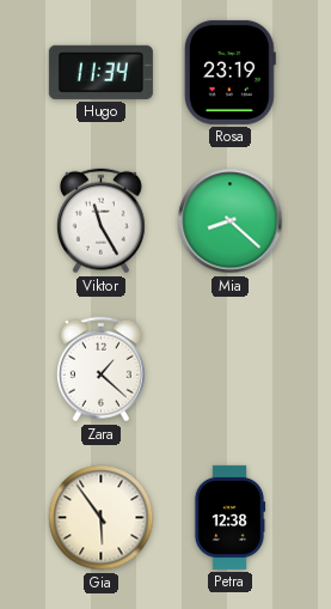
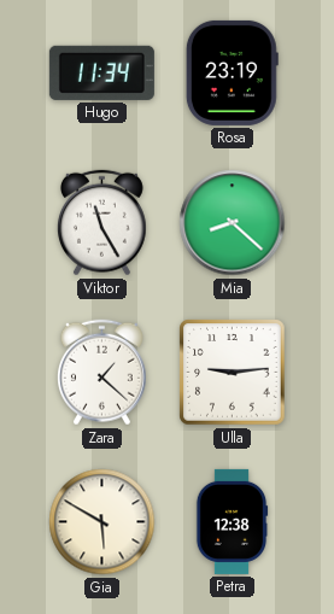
Ulla: none -> 9:14
Gia: 5:54 -> 5:50
